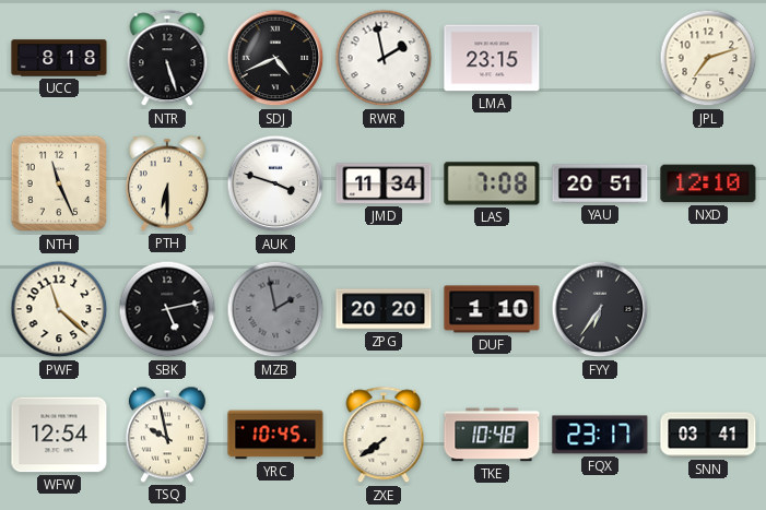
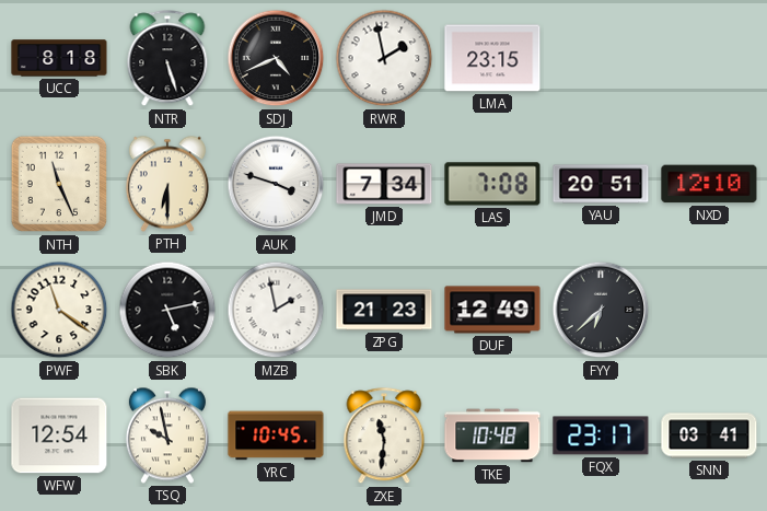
JPL: 7:12 -> none
JMD: 11:34 -> 7:34
PWF: 11:22 -> 11:21
MZB dial: grey -> white
ZPG: 20:20 -> 21:23
DUF: 1:10 -> 12:49
FYY: 6:36 -> 6:38
ZXE: 7:39 -> 11:31
